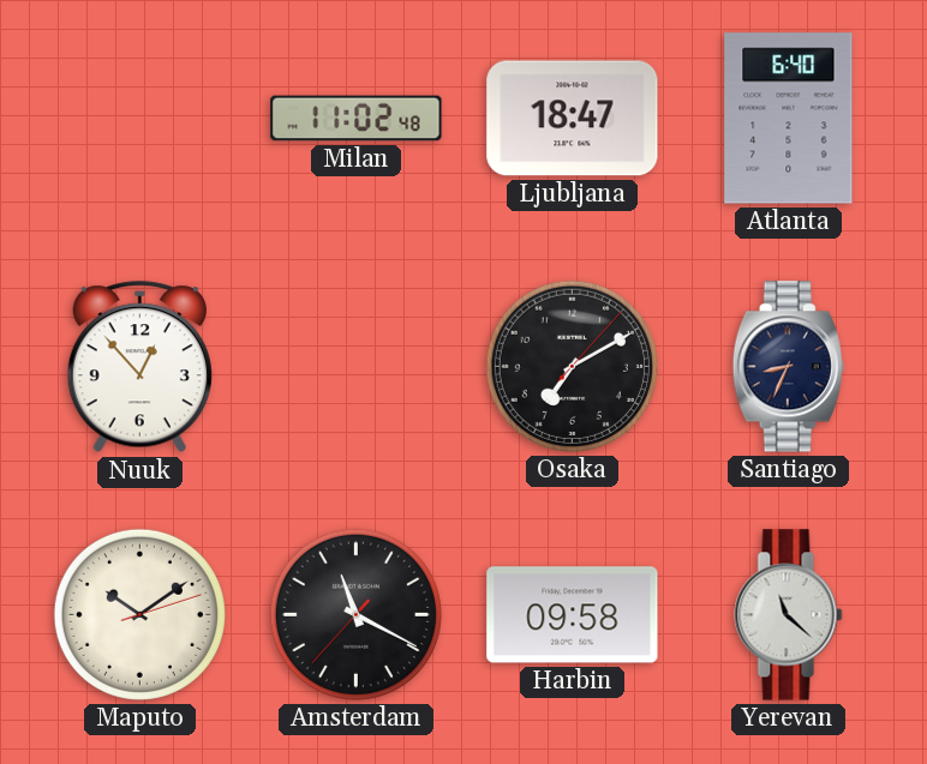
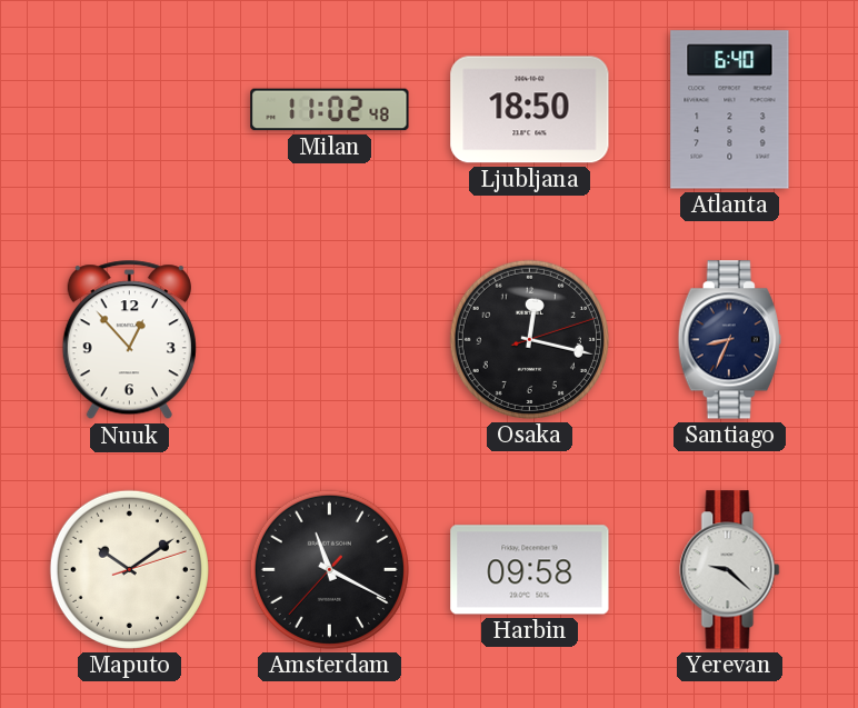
Ljubljana: 18:47 -> 18:50
Osaka: 7:10 -> 12:17
Yerevan: 11:22 -> 9:22
